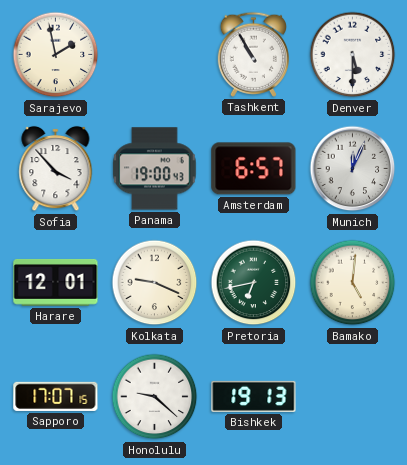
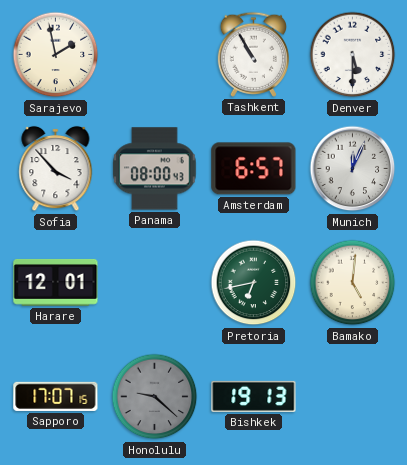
Panama: 19:00 -> 08:00
Kolkata: 9:19 -> none
Honolulu dial: white -> grey
